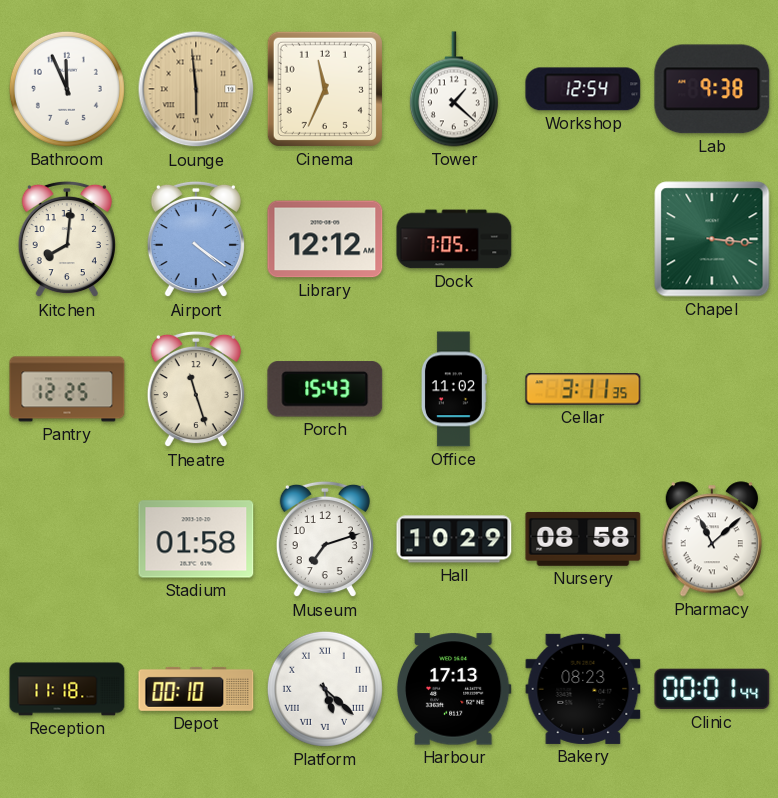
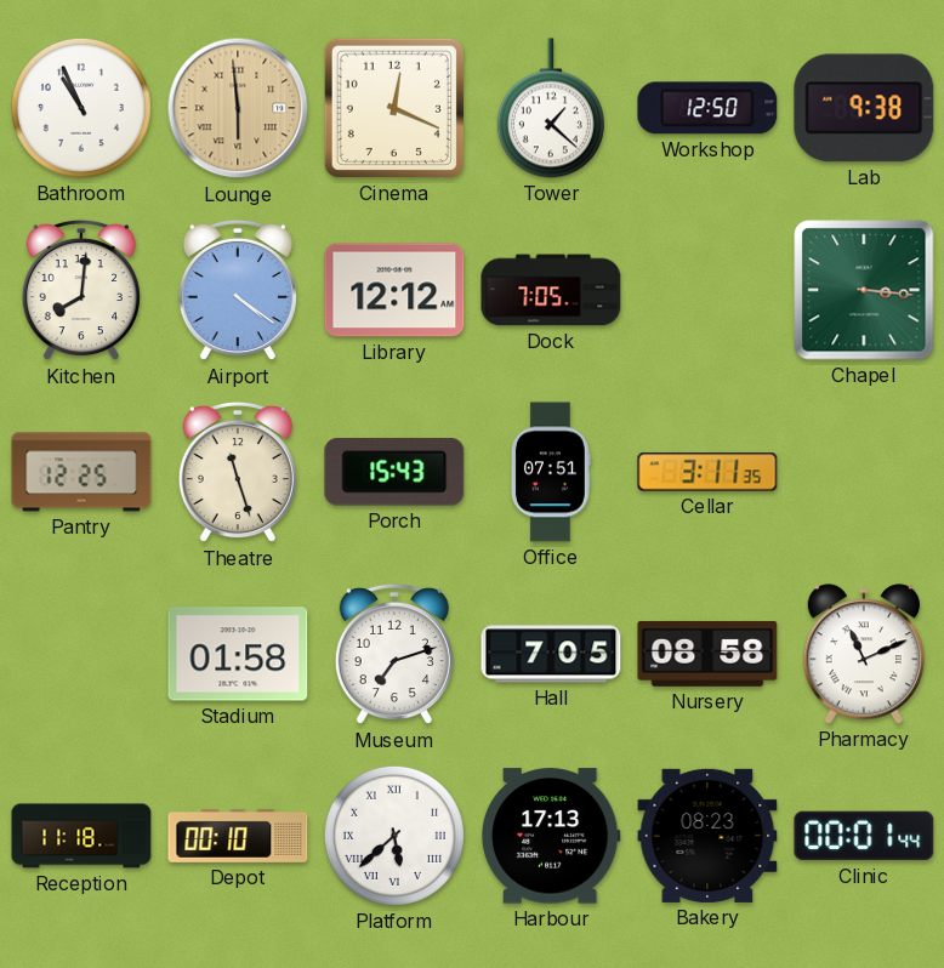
Bathroom: 11:56 -> 10:56
Cinema: 11:34 -> 12:19
Workshop: 12:54 -> 12:50
Office: 11:02 -> 07:51
Hall: 10:29 -> 7:05
Pharmacy: 11:08 -> 11:11
Platform: 5:22 -> 5:38
